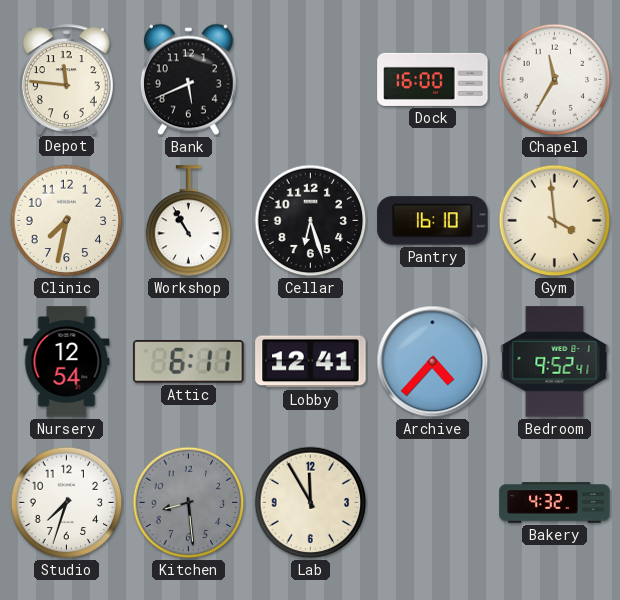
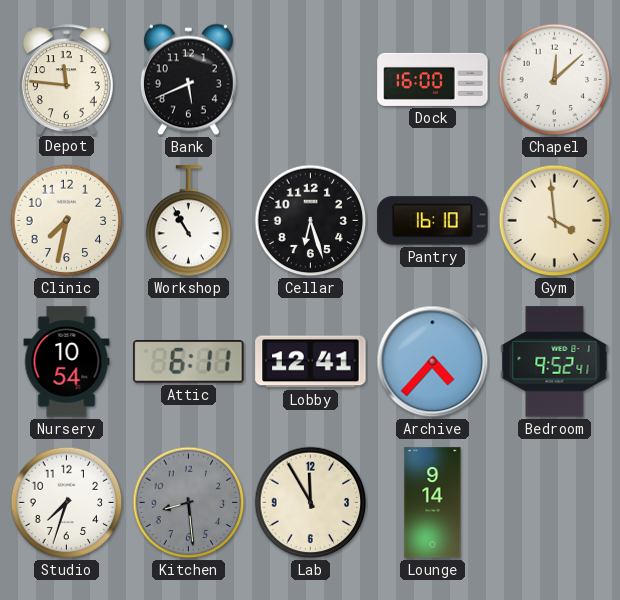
Chapel: 11:35 -> 12:08
Nursery: 12:54 -> 10:54
Lounge: none -> 9:14
Bakery: 4:32 -> none
